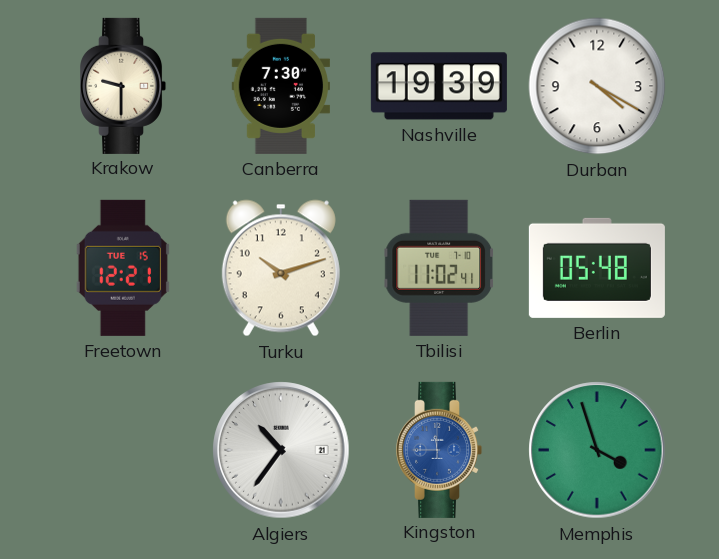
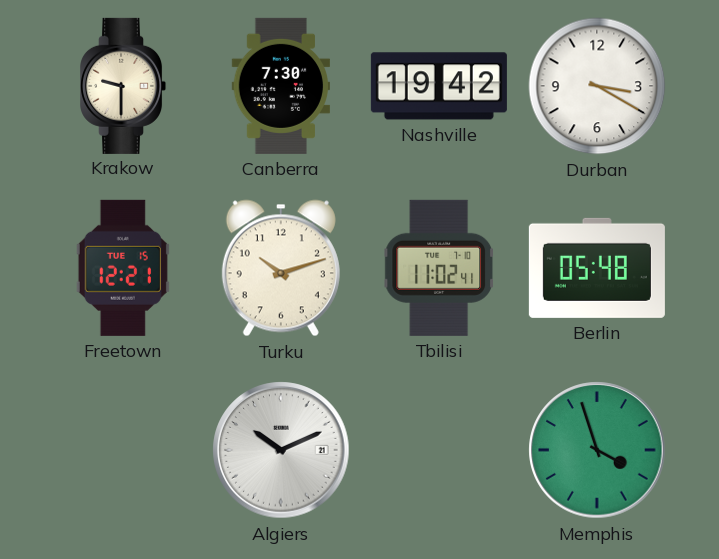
Nashville: 19:39 -> 19:42
Durban: 4:20 -> 3:20
Algiers: 10:36 -> 10:11
Kingston: 11:45 -> none
